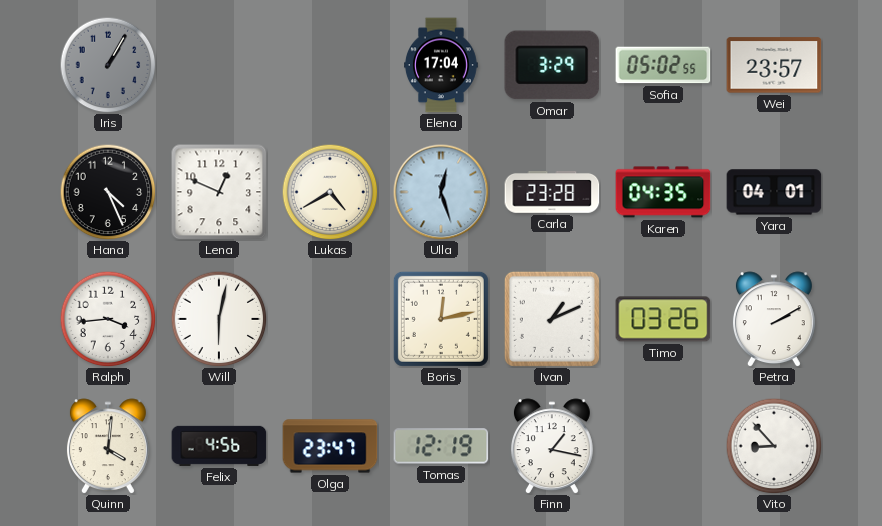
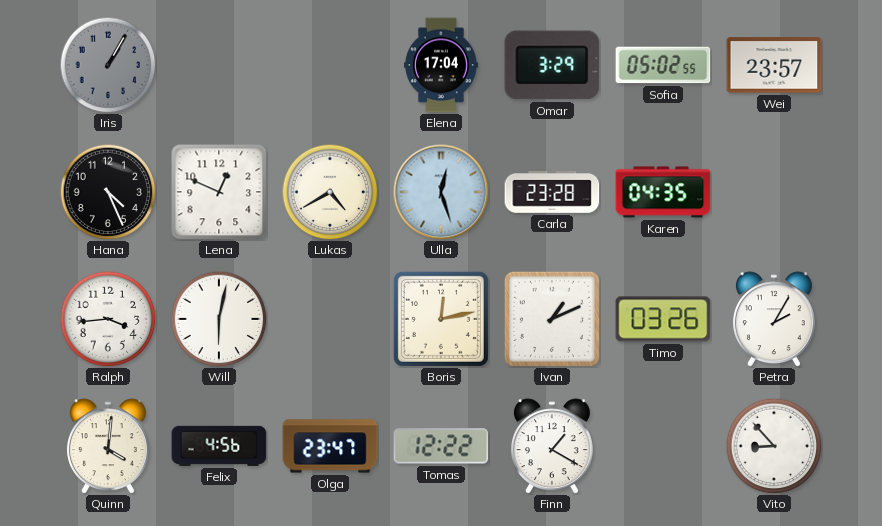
Yara: 04:01 -> none
Petra: 2:10 -> 2:05
Tomas: 12:19 -> 12:22
Finn: 1:17 -> 1:20
